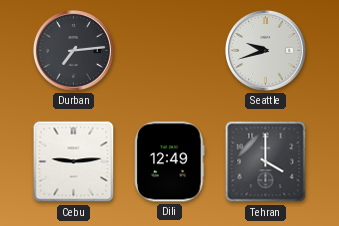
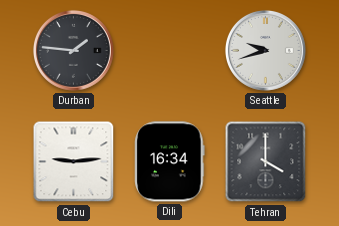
Durban: 7:14 -> 1:46
Dili: 12:49 -> 16:34
